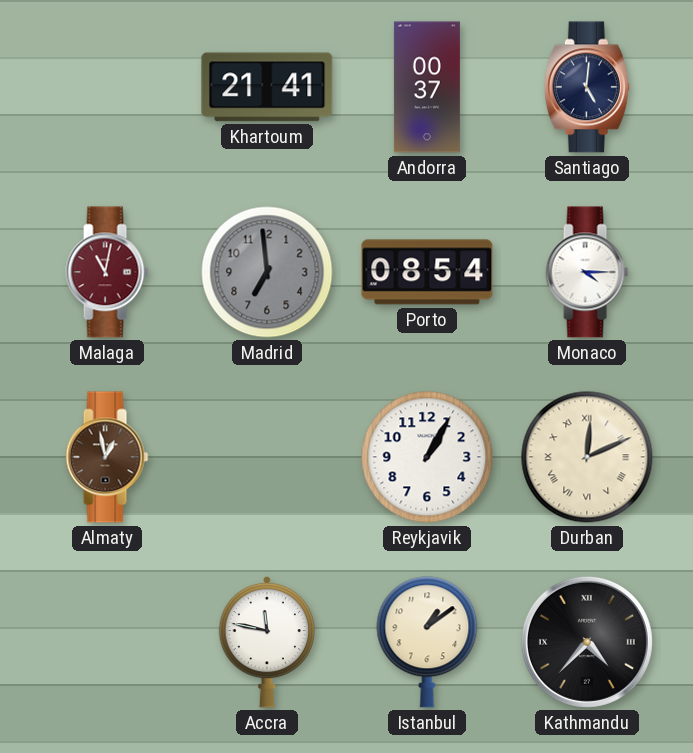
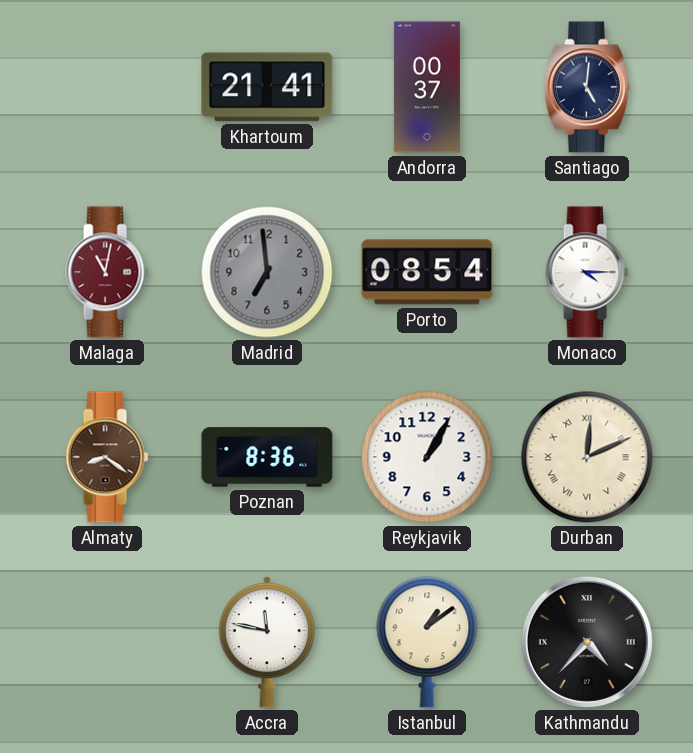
Almaty: 12:58 -> 8:21
Poznan: none -> 8:36
